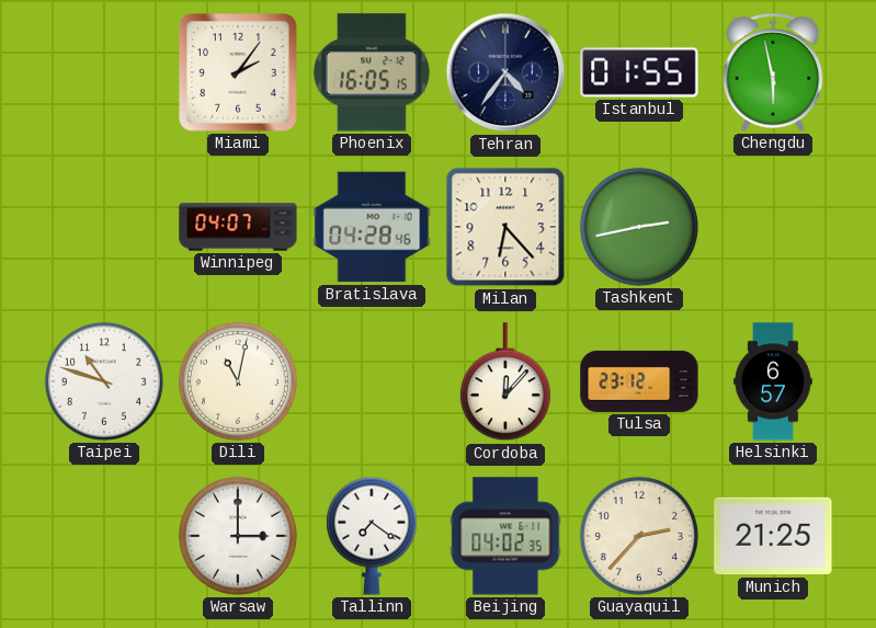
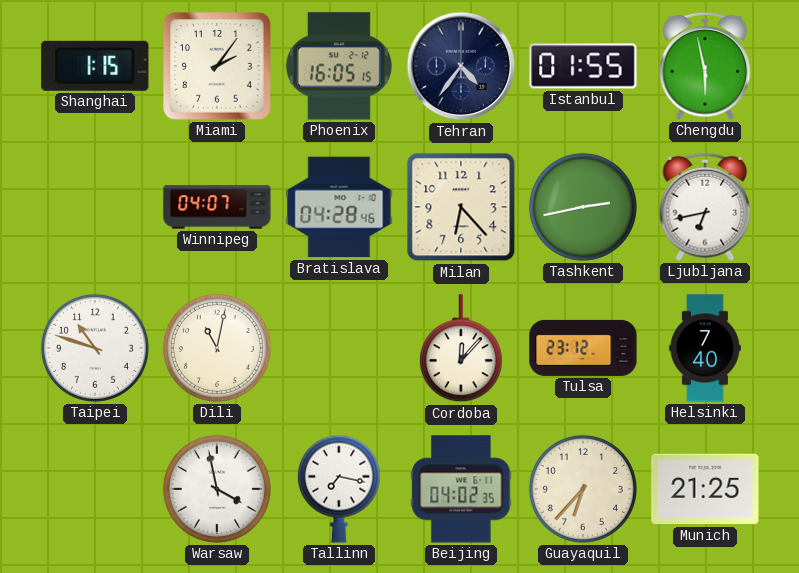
Shanghai: none -> 1:15
Ljubljana: none -> 6:43
Helsinki: 6:57 -> 7:40
Warsaw: 3:00 -> 3:58
Tallinn: 7:21 -> 7:17
Guayaquil: 2:37 -> 6:37
